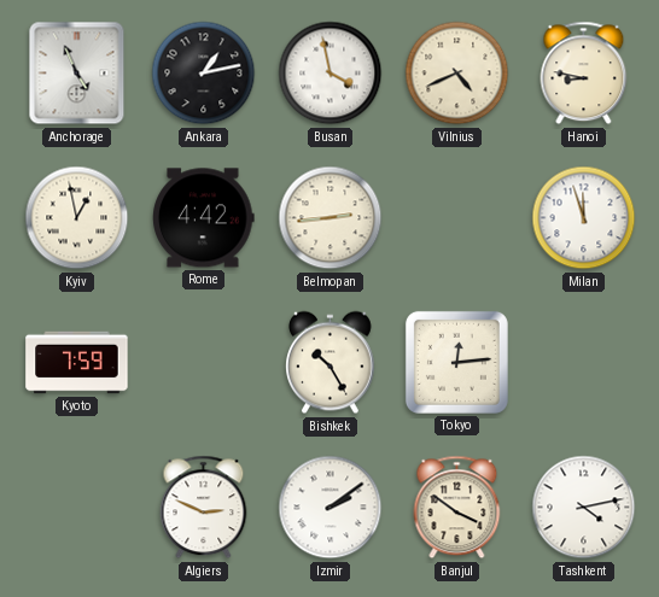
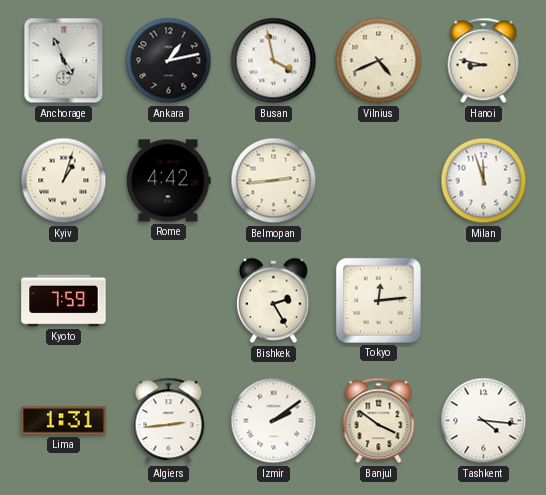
Kyiv: 12:58 -> 1:03
Bishkek: 10:25 -> 2:25
Lima: none -> 1:31
Algiers: 2:49 -> 2:44
Tashkent: 4:13 -> 4:16
